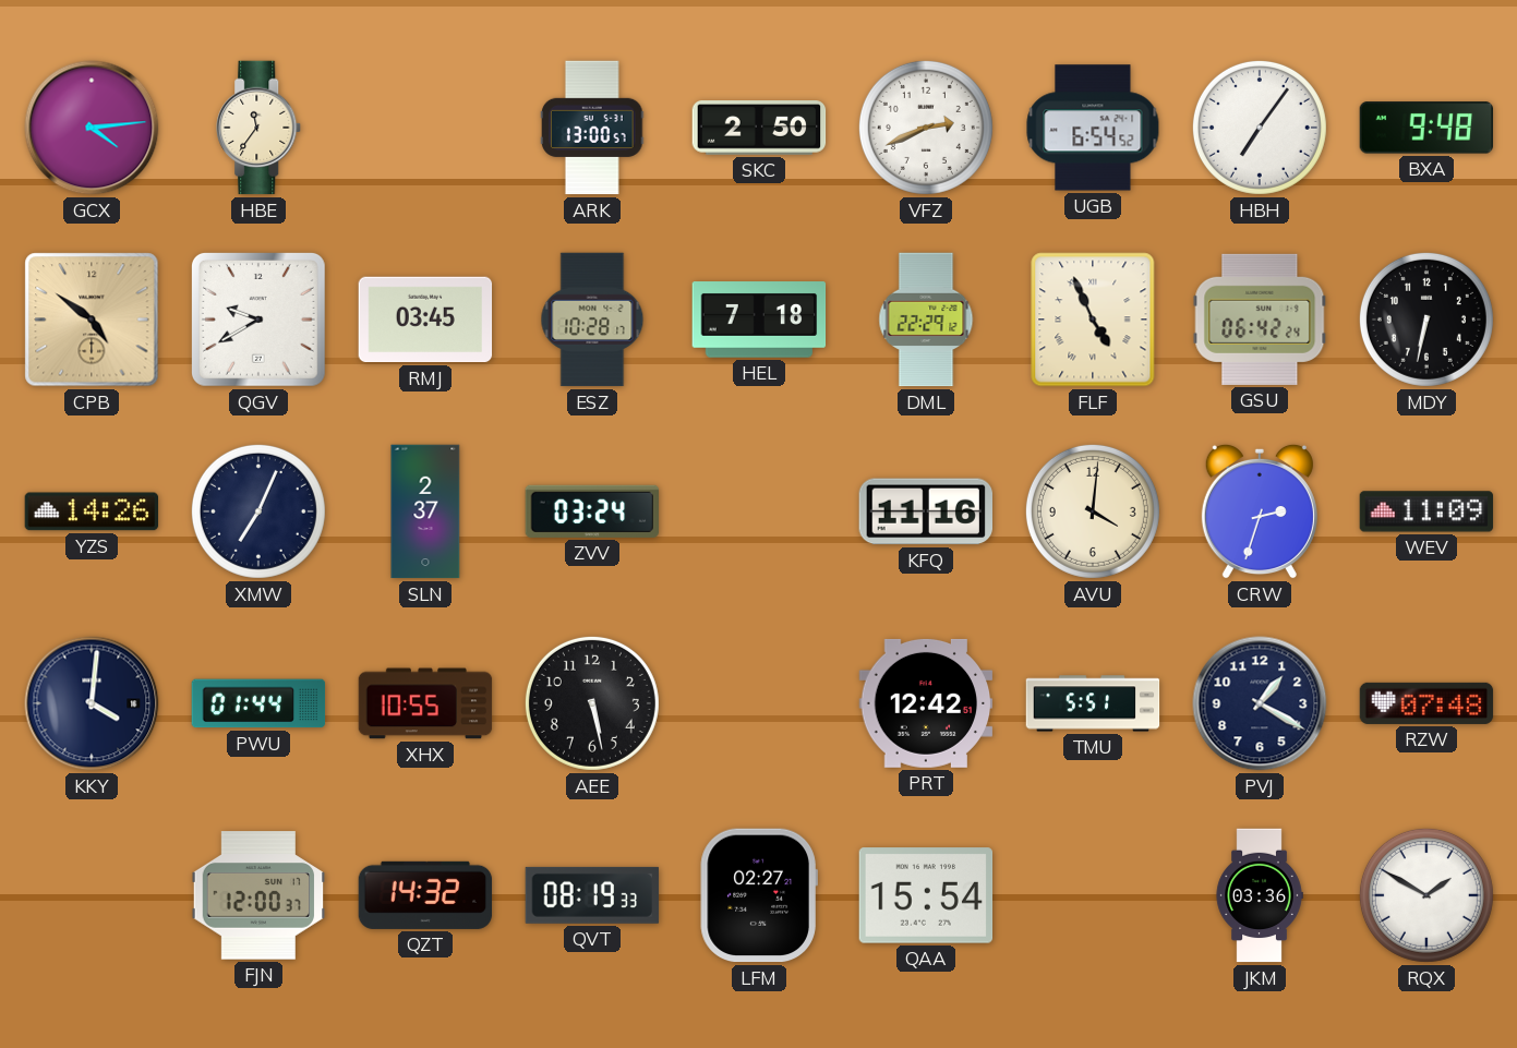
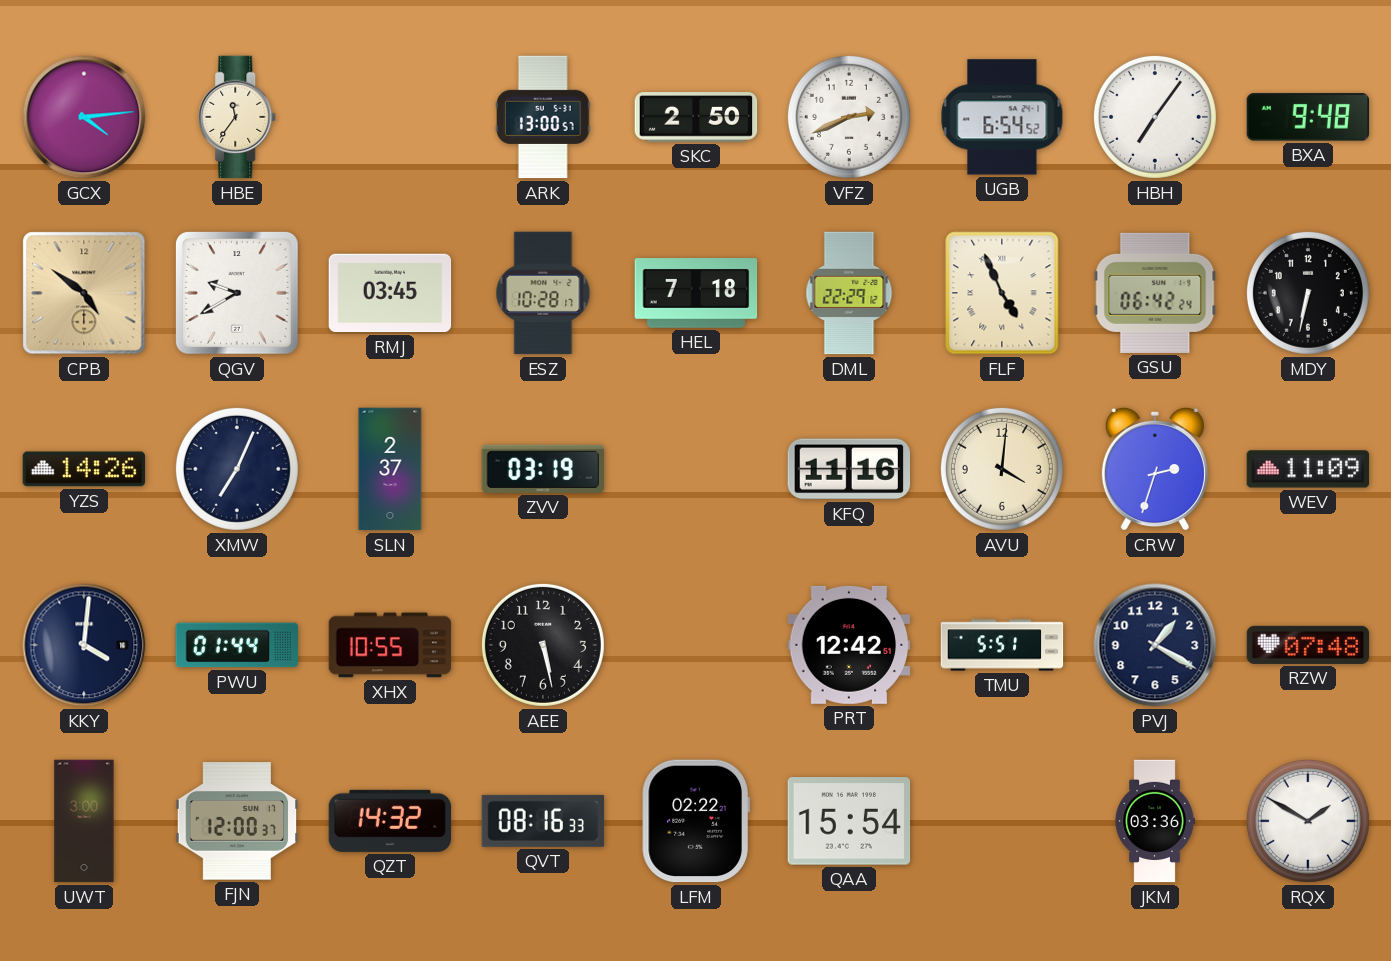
ZVV: 03:24 -> 03:19
UWT: none -> 3:00
QVT: 08:19 -> 08:16
LFM: 02:27 -> 02:22
